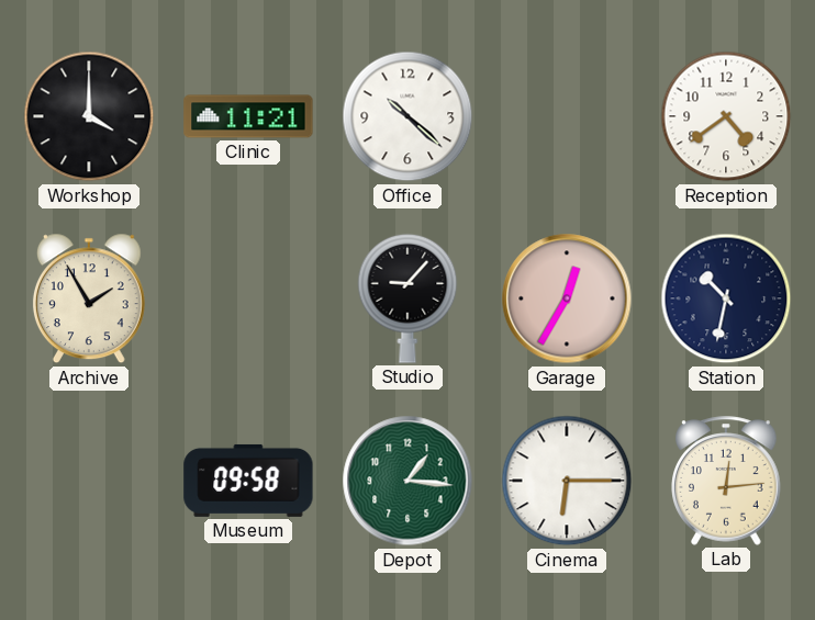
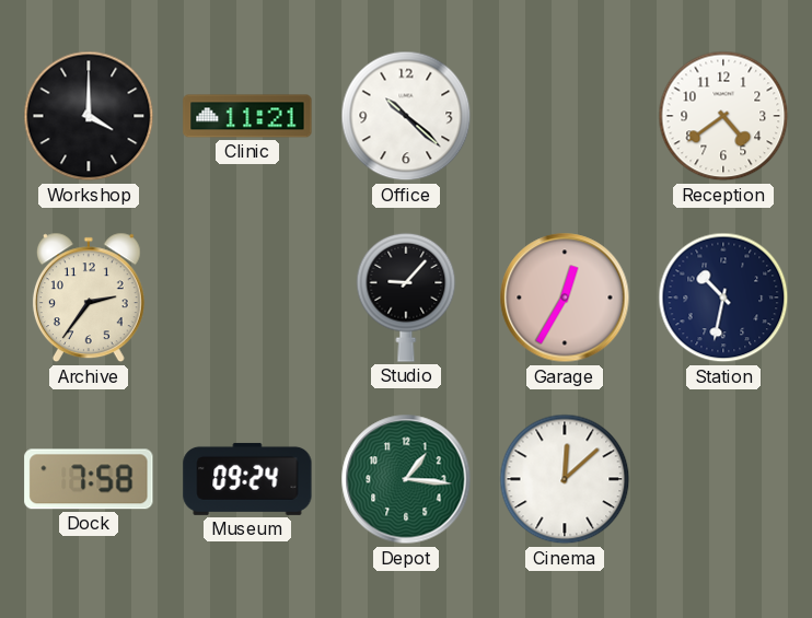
Archive: 1:55 -> 2:36
Dock: none -> 7:58
Museum: 09:58 -> 09:24
Cinema: 6:15 -> 12:08
Lab: 12:14 -> none
